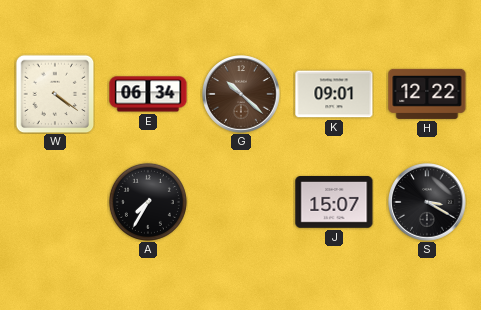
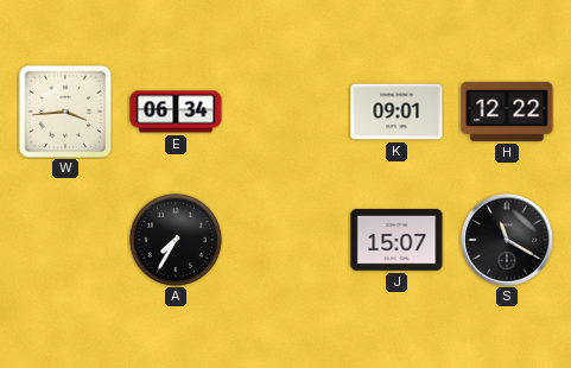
W: 4:21 -> 3:44
G: 10:22 -> none
S: 3:20 -> 11:20
